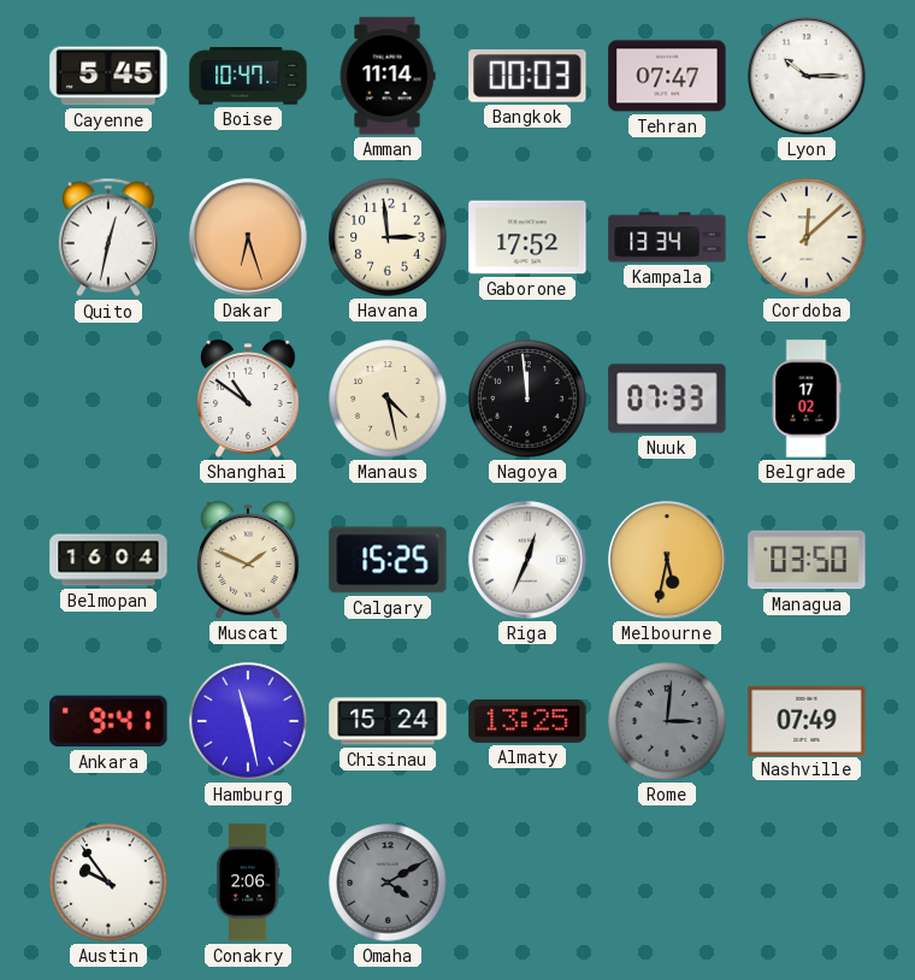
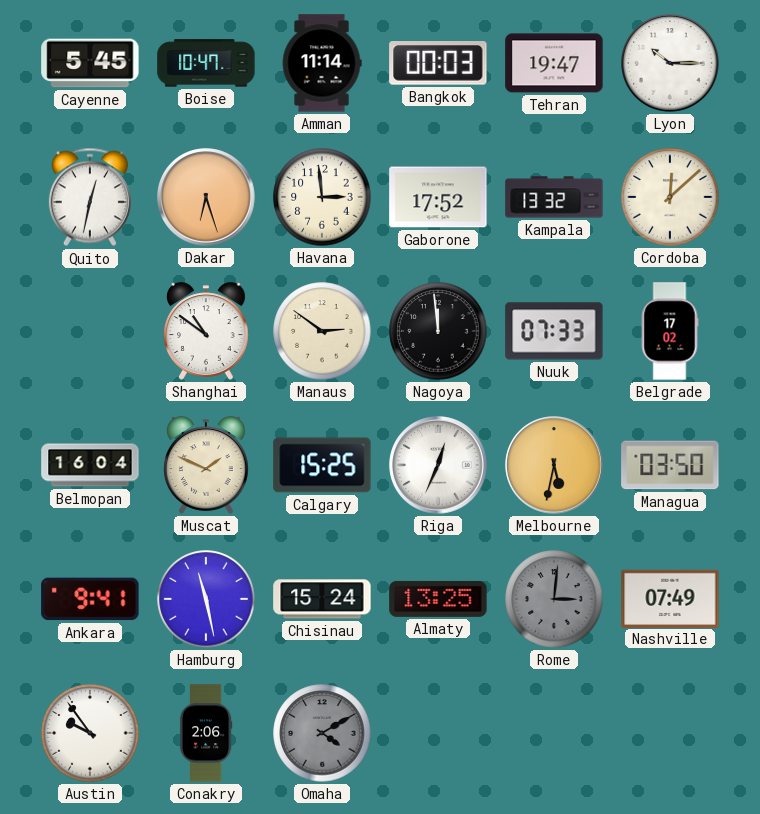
Tehran: 07:47 -> 19:47
Kampala: 13:34 -> 13:32
Manaus: 4:28 -> 2:51
